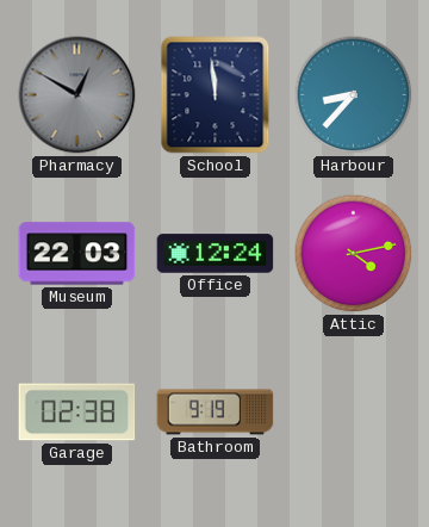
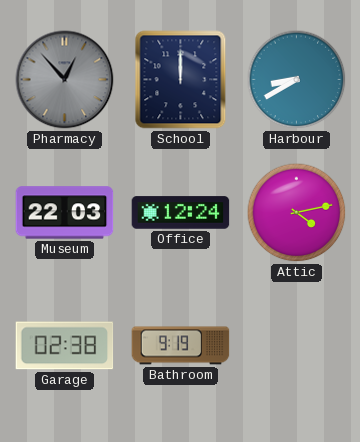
Pharmacy: 12:50 -> 12:53
School: 11:59 -> 12:00
Harbour: 8:37 -> 8:40
